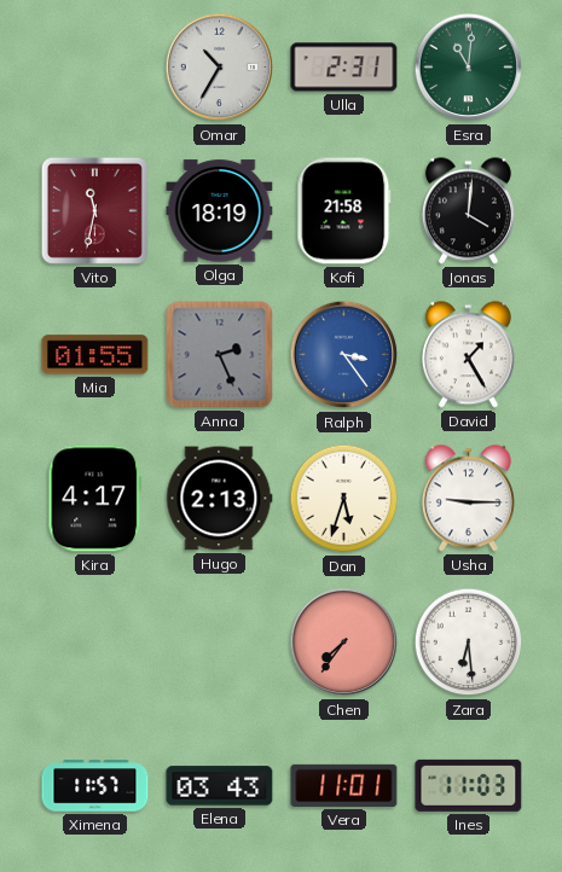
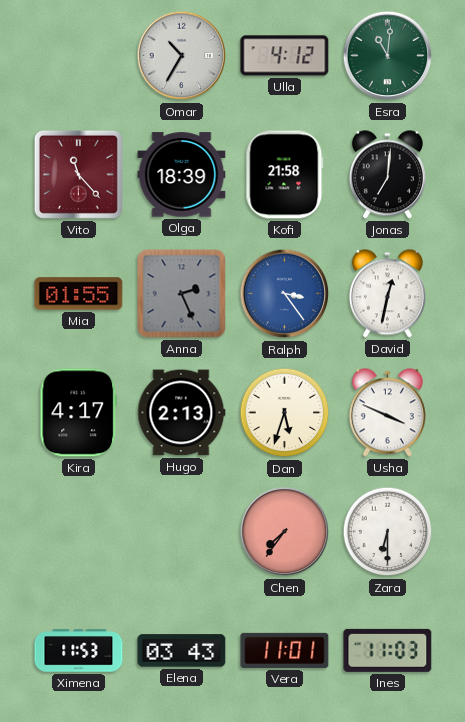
Ulla: 2:31 -> 4:12
Vito: 11:32 -> 11:23
Olga: 18:19 -> 18:39
Jonas: 4:01 -> 7:01
David: 1:25 -> 12:32
Usha: 9:15 -> 3:49
Zara: 6:29 -> 6:30
Ximena: 11:57 -> 11:53
